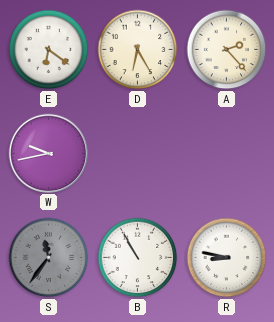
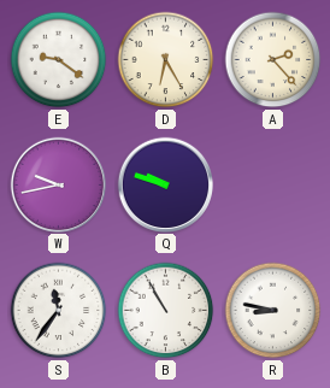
E: 6:21 -> 9:21
Q: none -> 9:48
S dial: grey -> white
